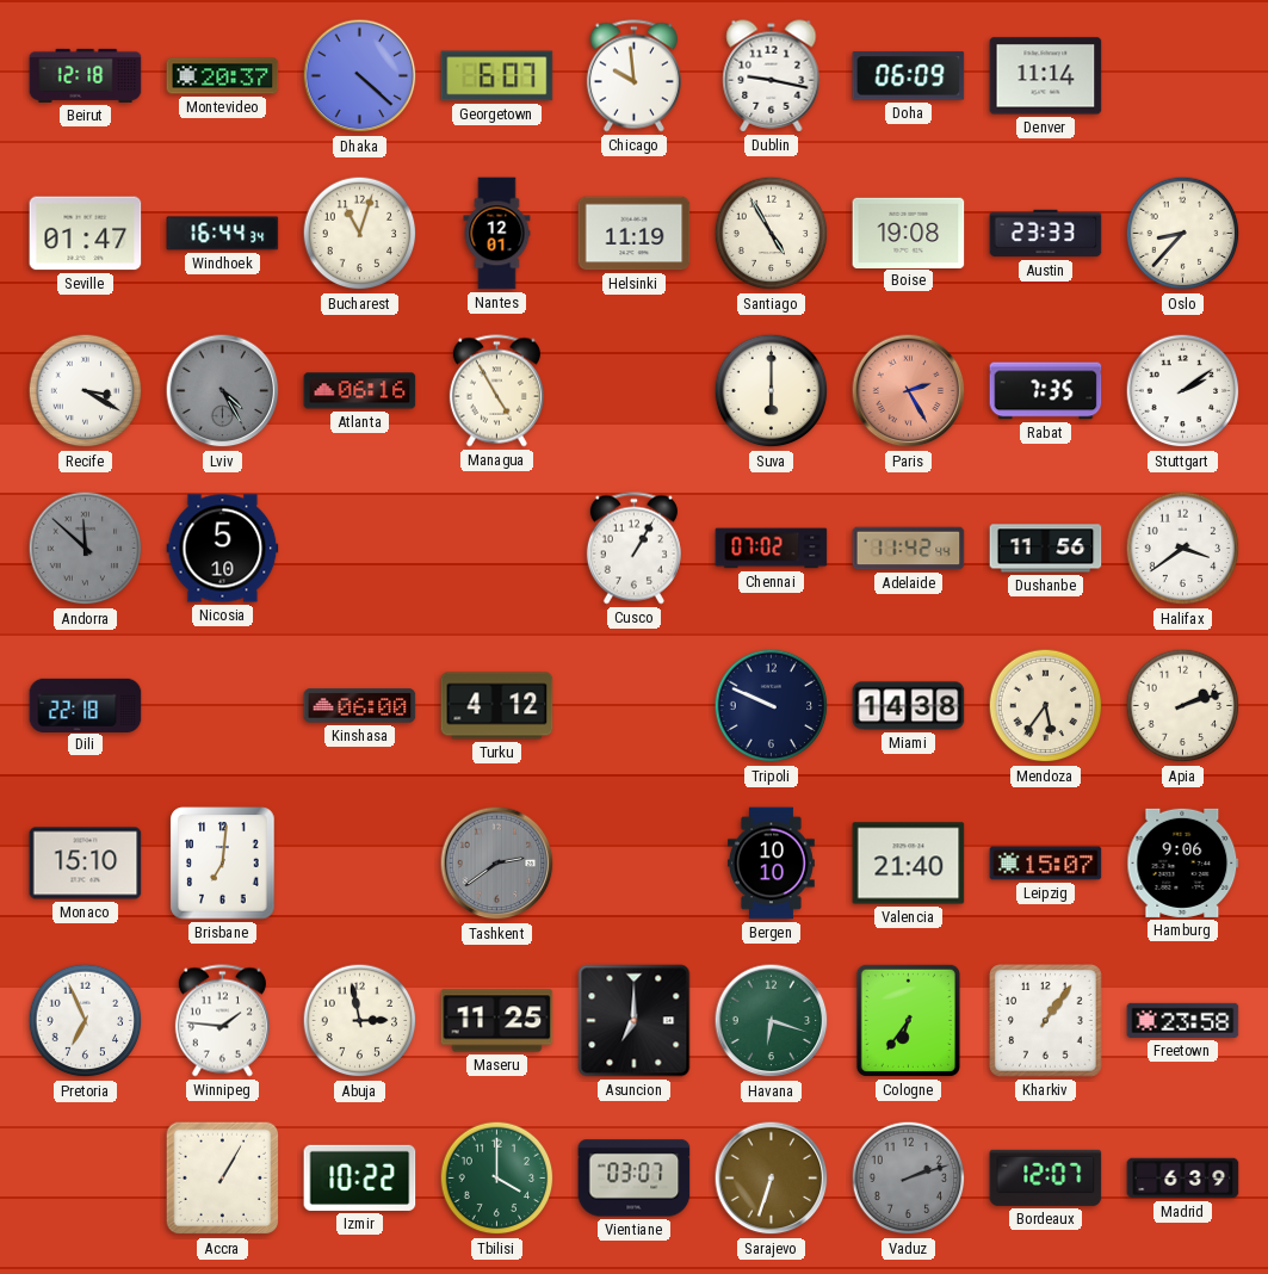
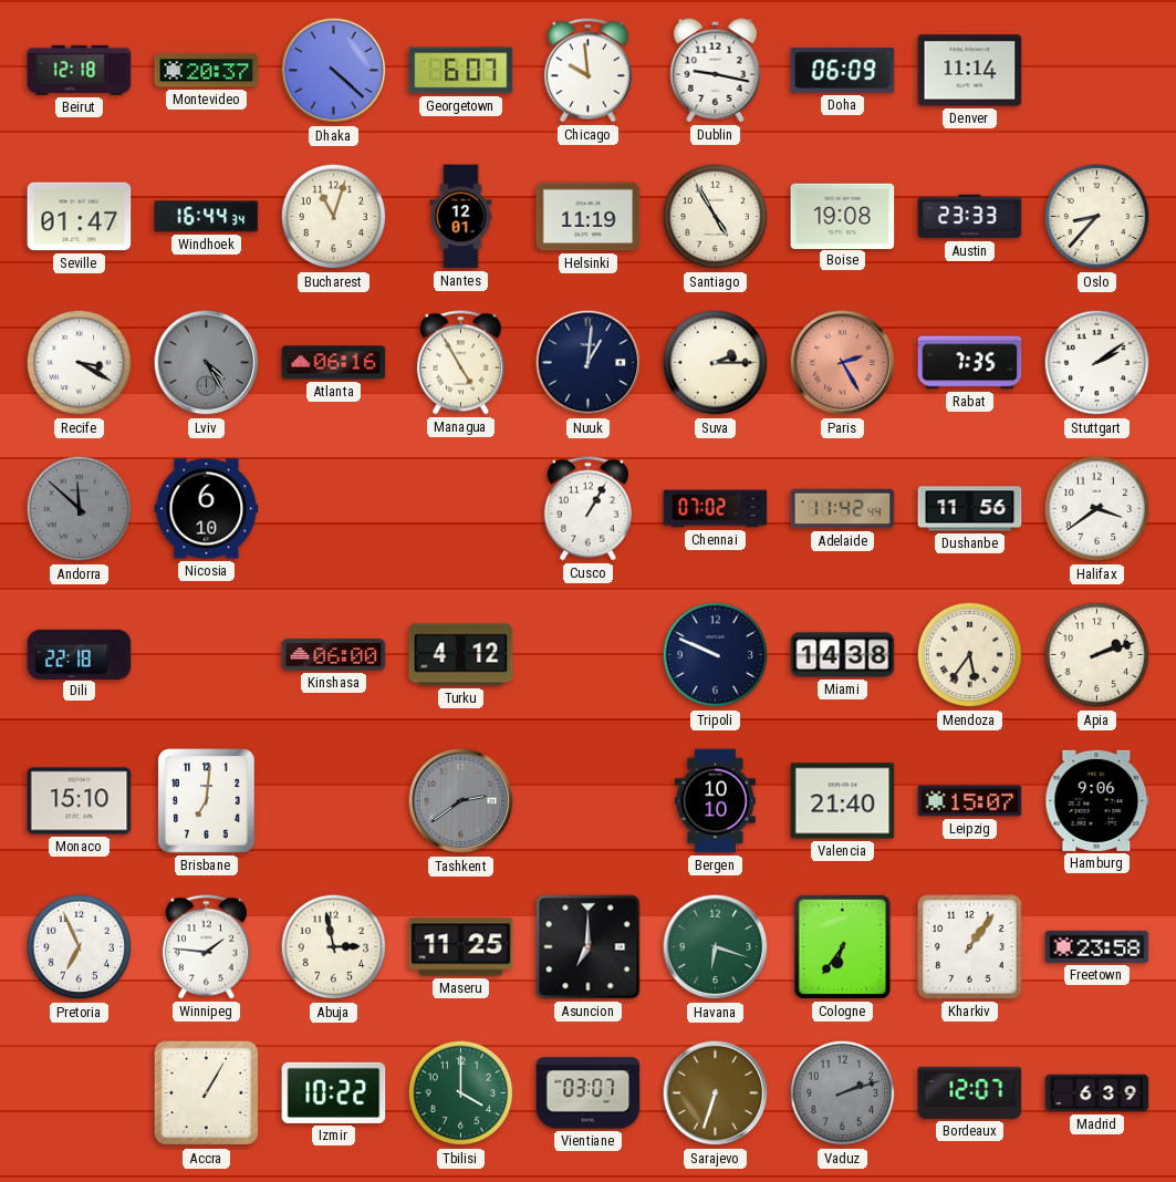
Nuuk: none -> 1:01
Suva: 6:00 -> 2:15
Nicosia: 5:10 -> 6:10
